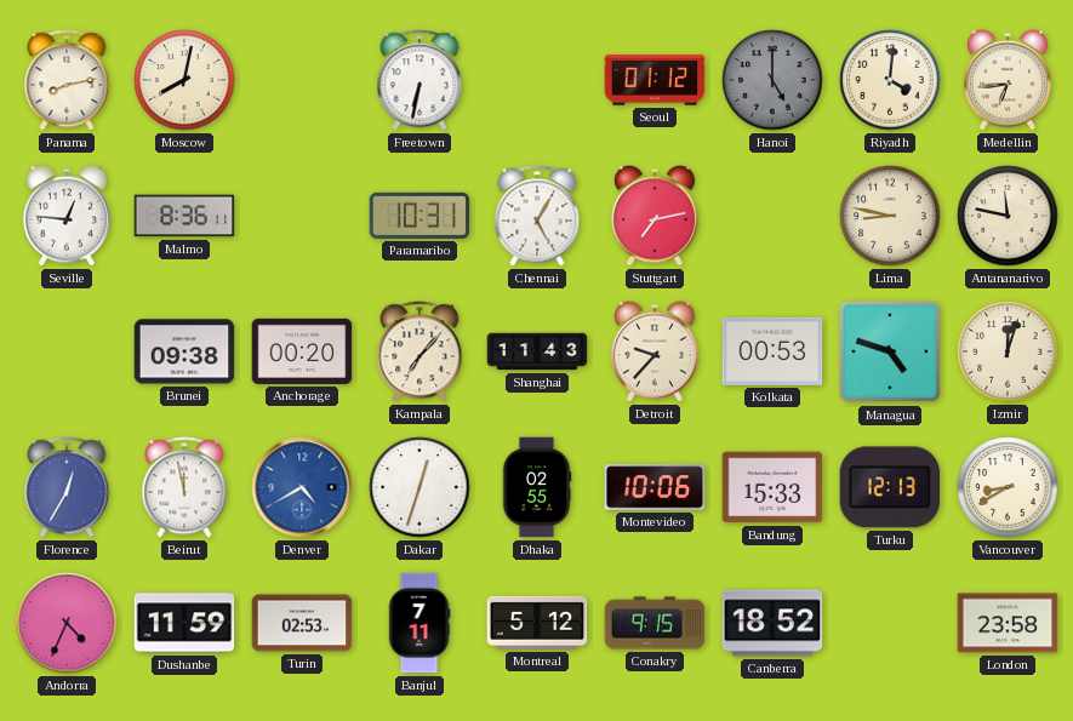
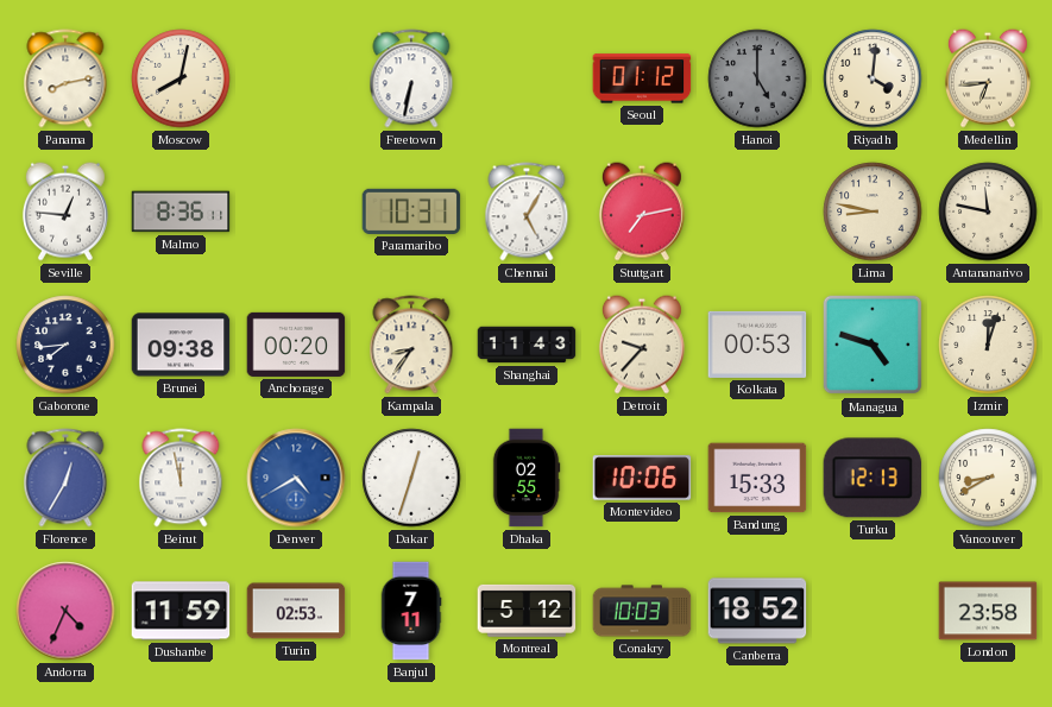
Gaborone: none -> 7:44
Kampala: 7:07 -> 8:36
Conakry: 9:15 -> 10:03
